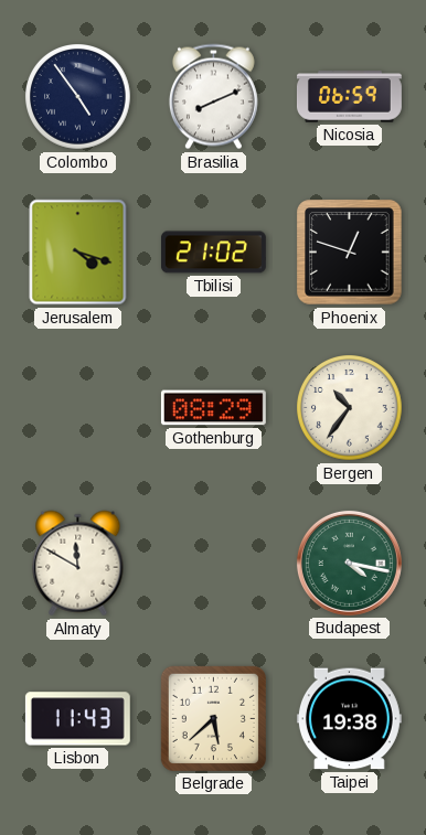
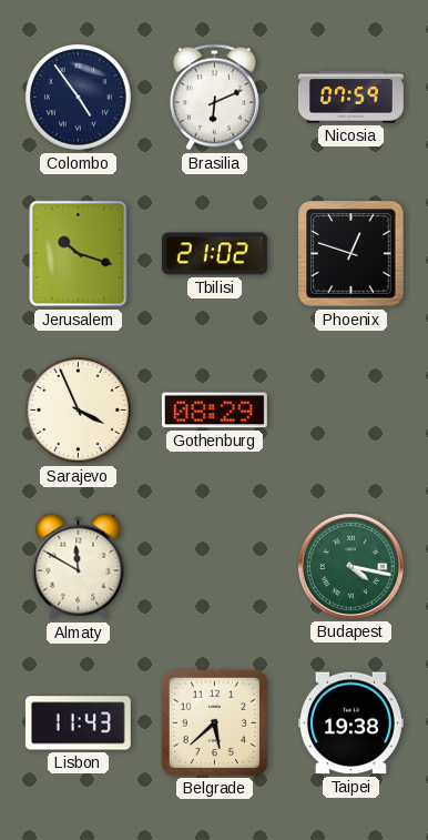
Brasilia: 8:11 -> 6:11
Nicosia: 06:59 -> 07:59
Jerusalem: 4:18 -> 10:18
Sarajevo: none -> 3:56
Bergen: 10:36 -> none
